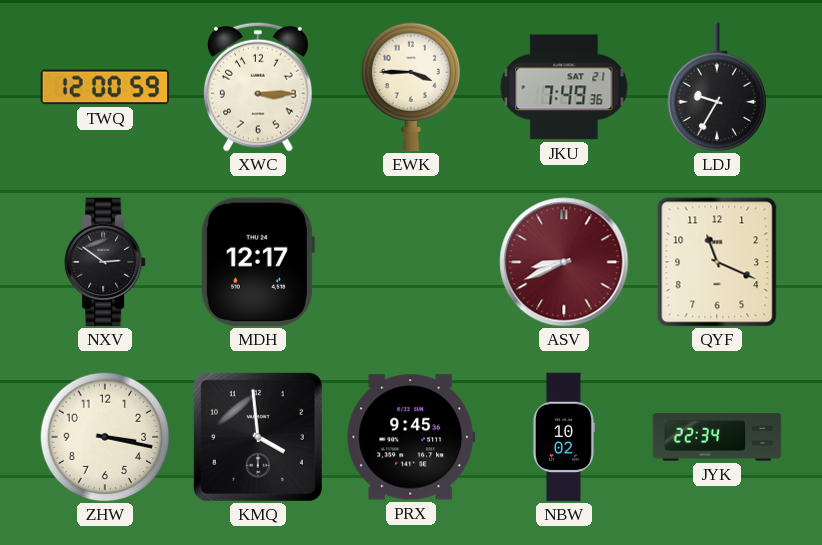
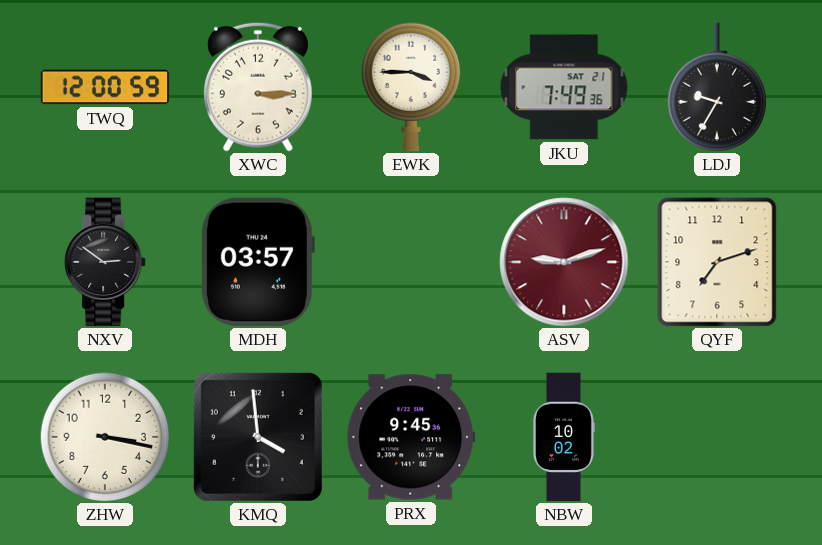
MDH: 12:17 -> 03:57
ASV: 8:41 -> 9:12
QYF: 11:19 -> 7:12
JYK: 22:34 -> none
